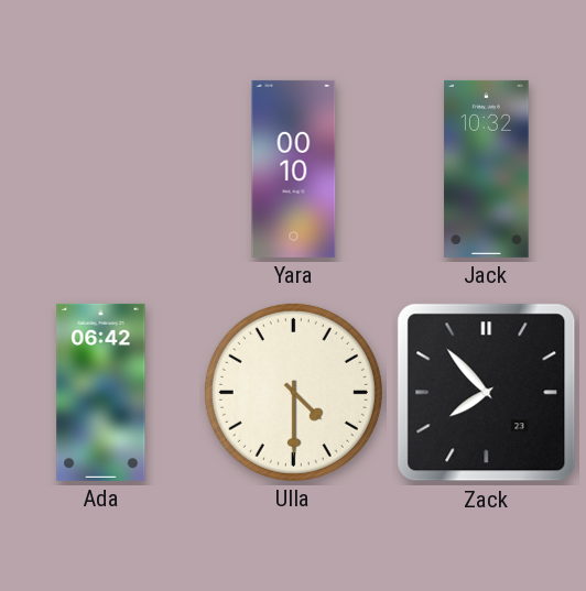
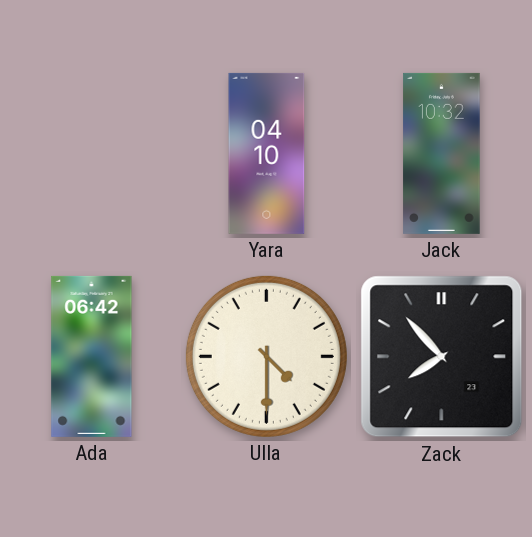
Yara: 00:10 -> 04:10
